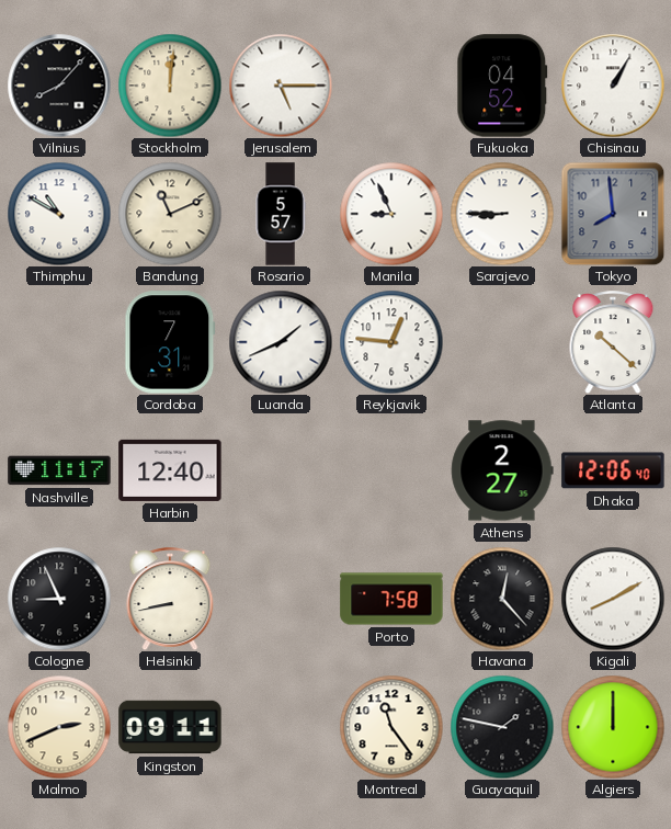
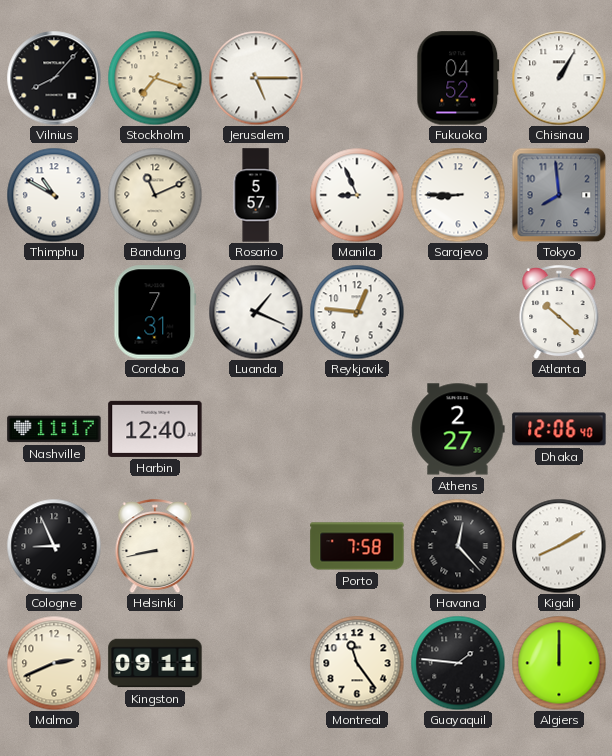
Stockholm: 12:01 -> 7:18
Luanda: 1:41 -> 1:19
Guayaquil: 1:47 -> 1:46
